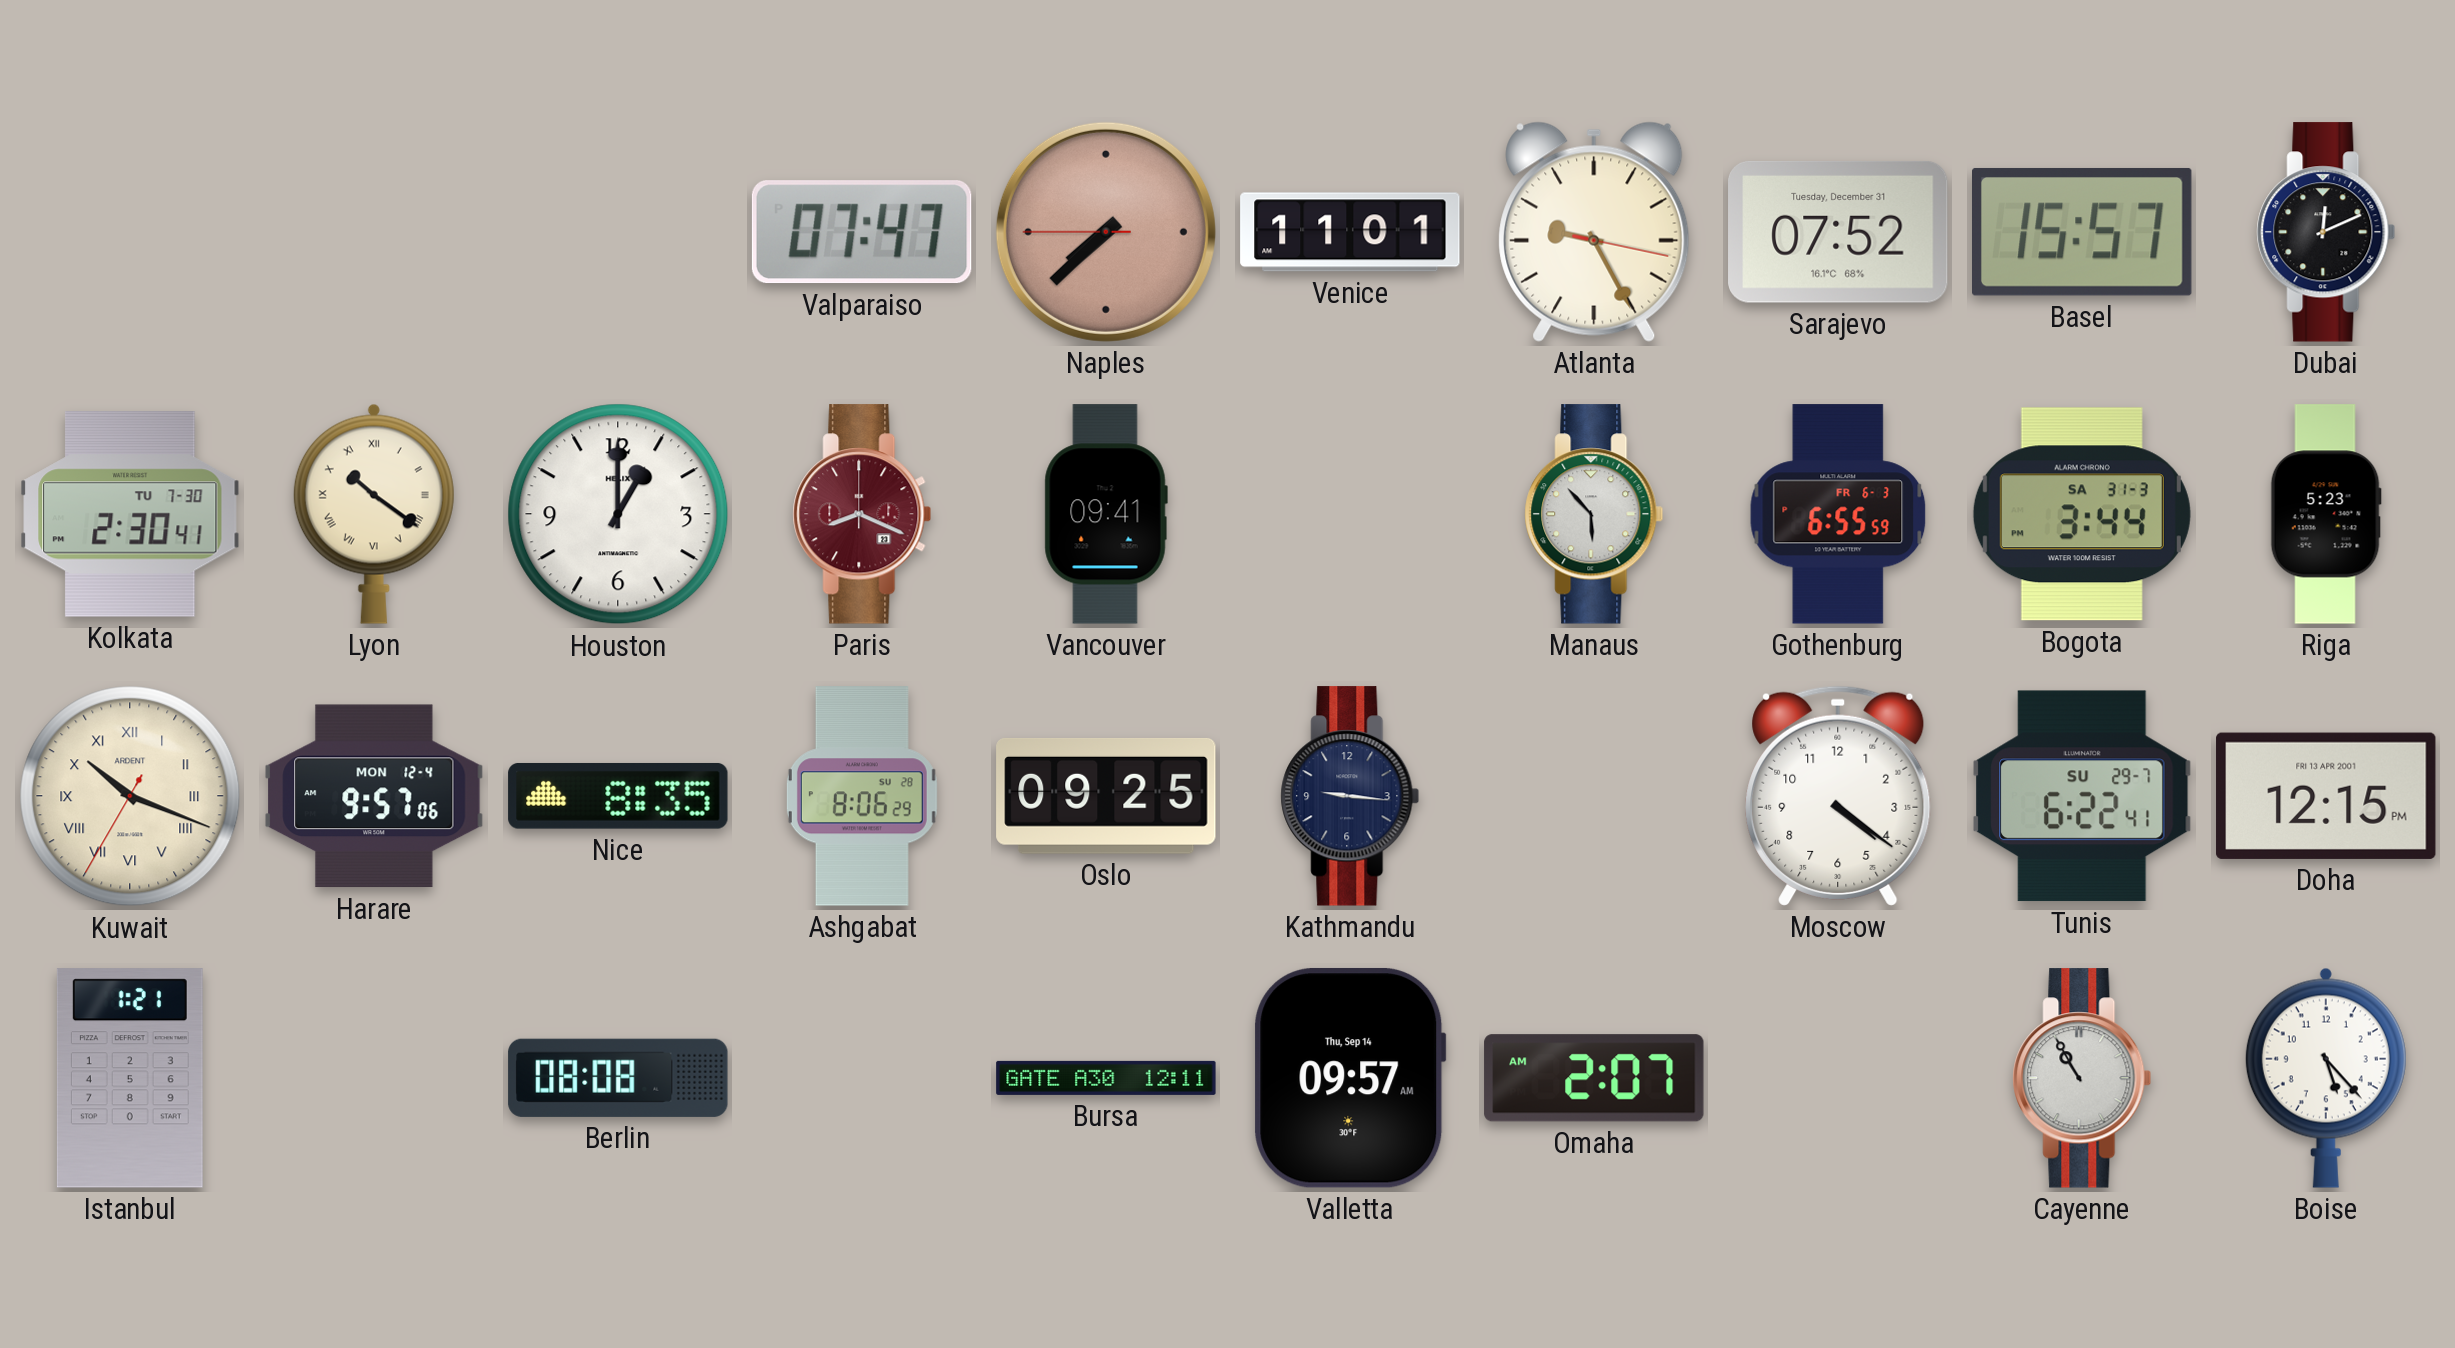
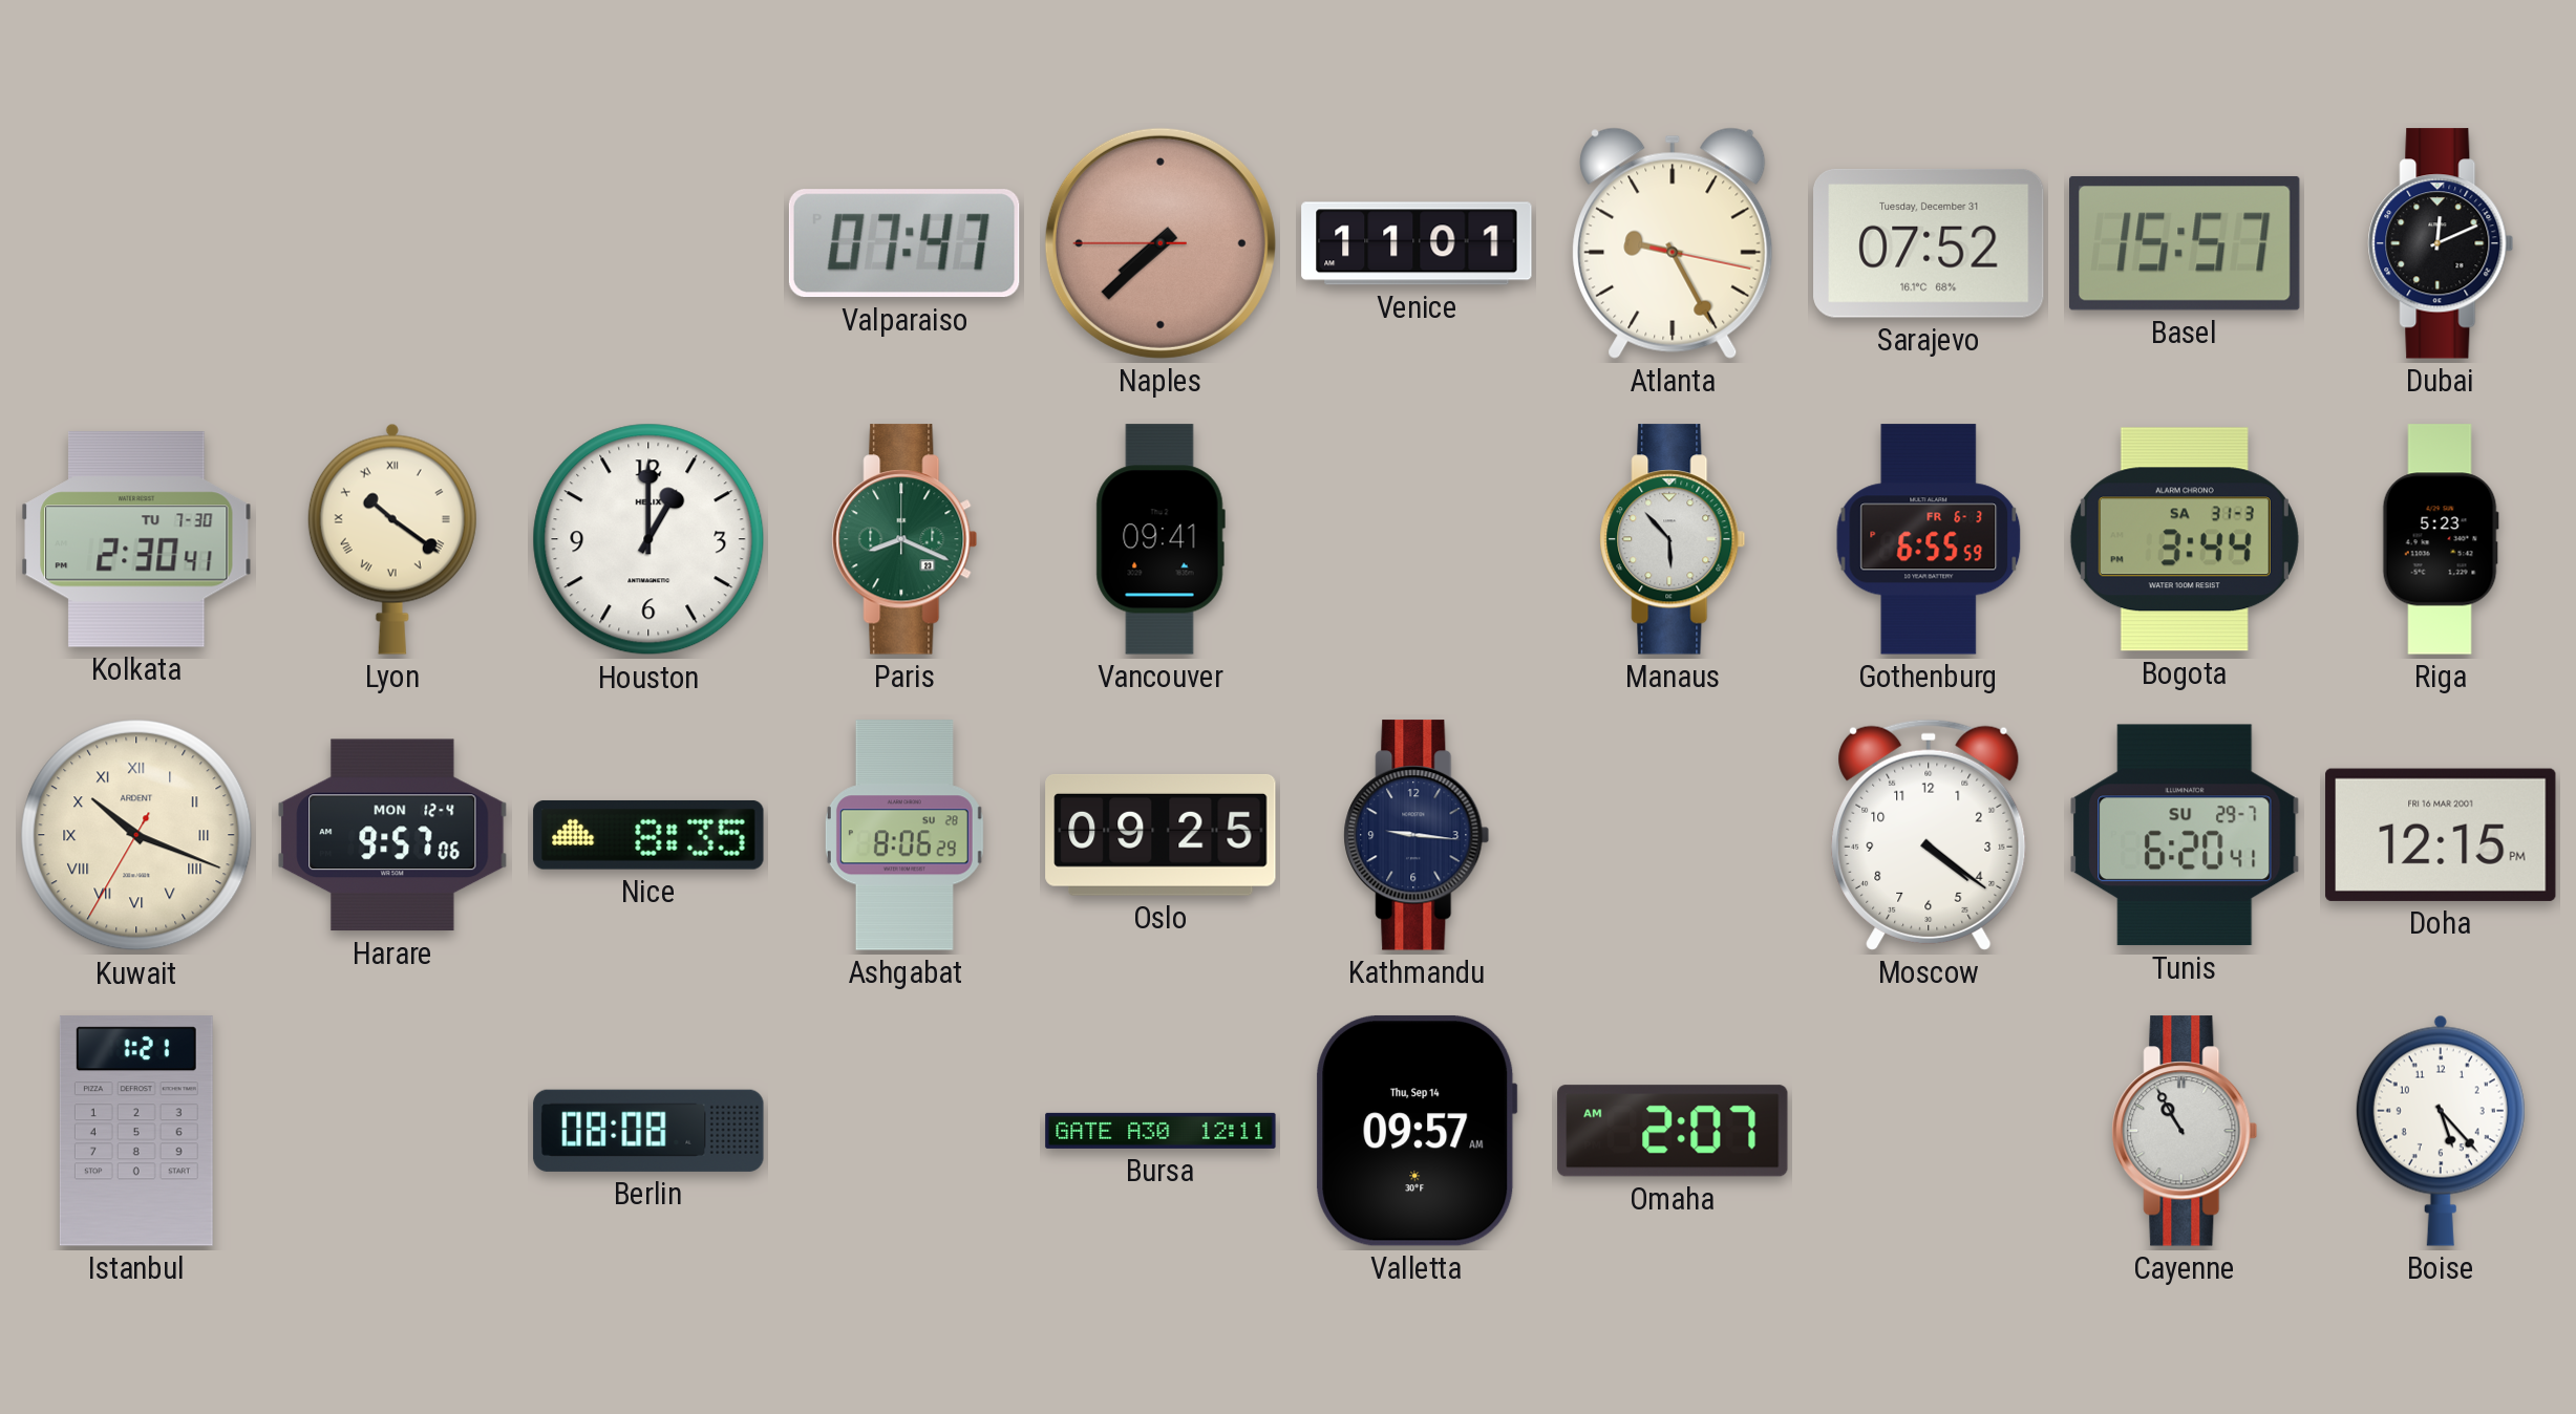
Paris dial: burgundy -> green
Tunis: 6:22 -> 6:20
Doha date: FRI 13 APR 2001 -> FRI 16 MAR 2001
